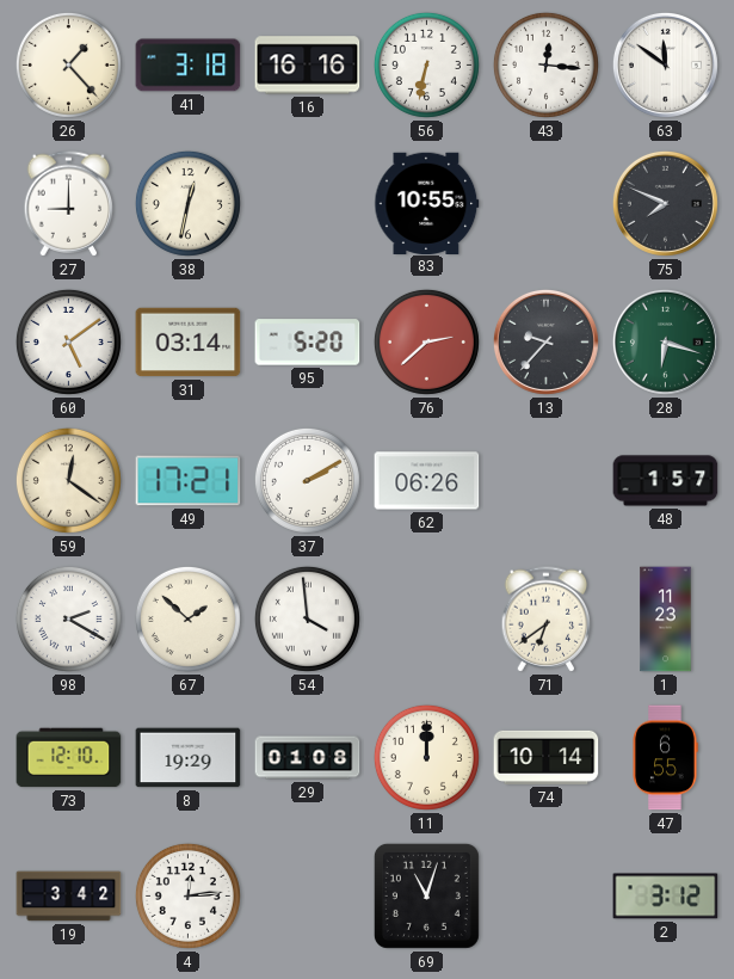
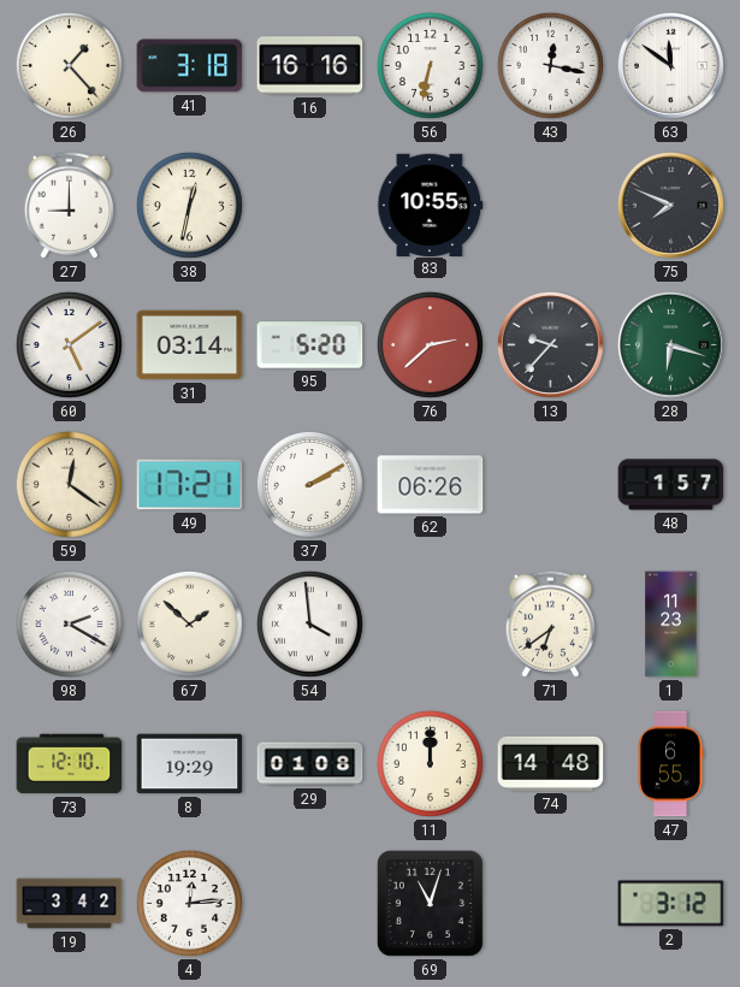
43: 12:16 -> 12:17
74: 10:14 -> 14:48
